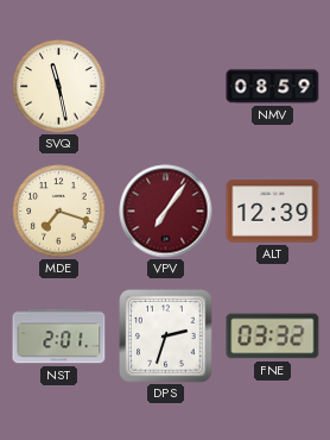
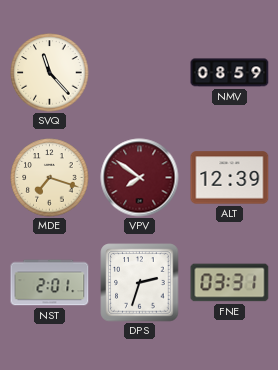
SVQ: 11:28 -> 11:23
VPV: 7:06 -> 7:51
FNE: 03:32 -> 03:31
